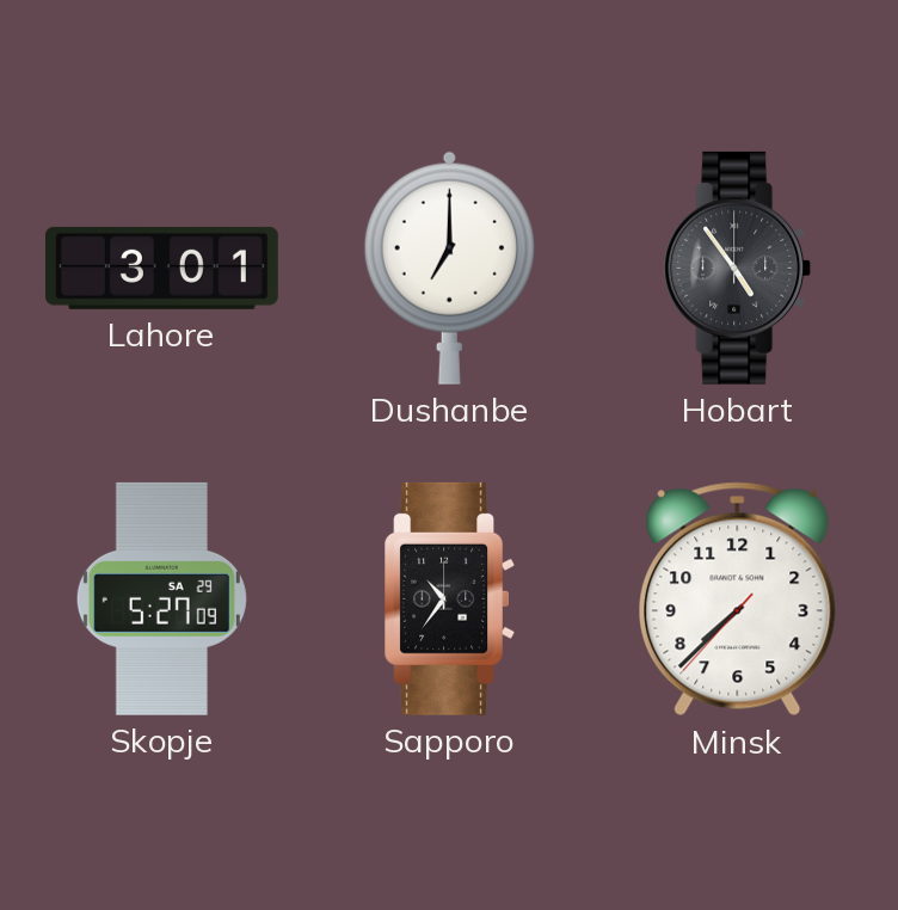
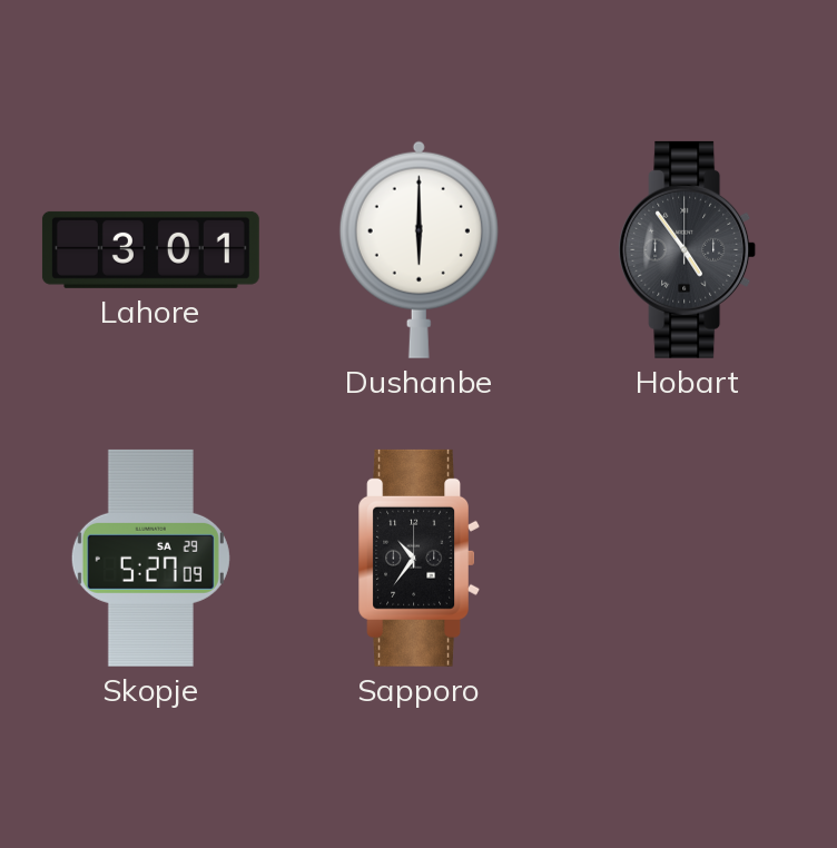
Dushanbe: 7:00 -> 6:00
Minsk: 7:37 -> none
